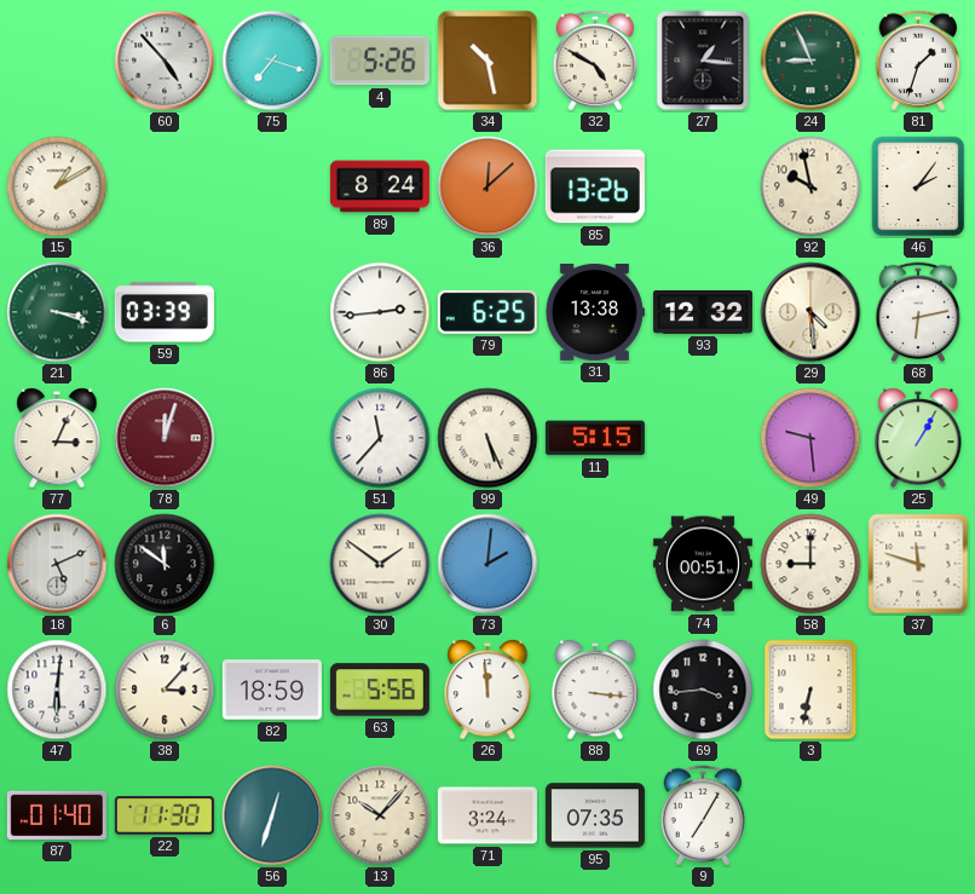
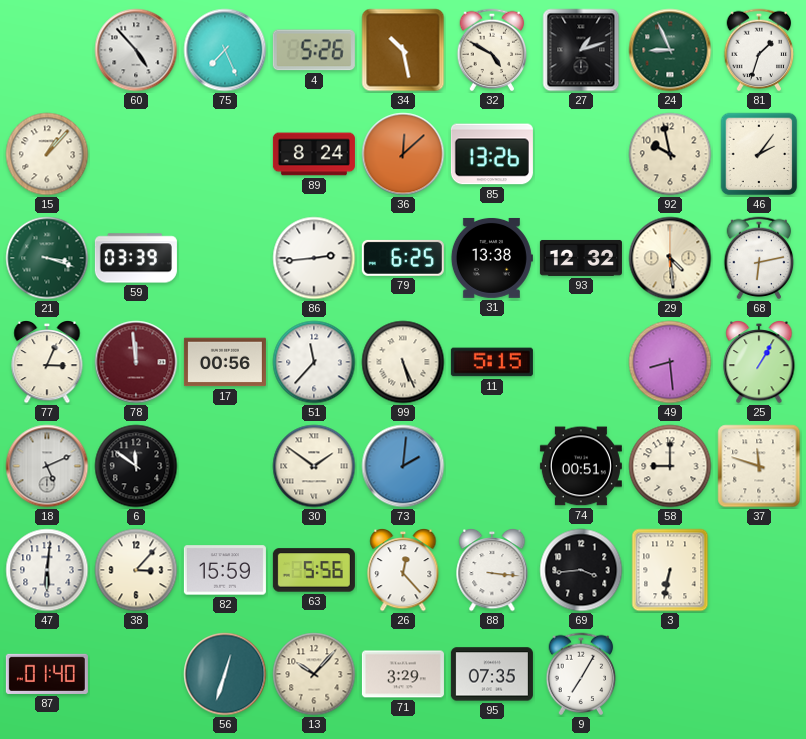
75: 7:18 -> 7:26
27: 1:16 -> 1:12
15: 1:10 -> 1:07
78: 12:03 -> 11:59
17: none -> 00:56
49: 9:29 -> 8:29
82: 18:59 -> 15:59
26: 11:59 -> 12:23
22: 11:30 -> none
71: 3:24 -> 3:29
